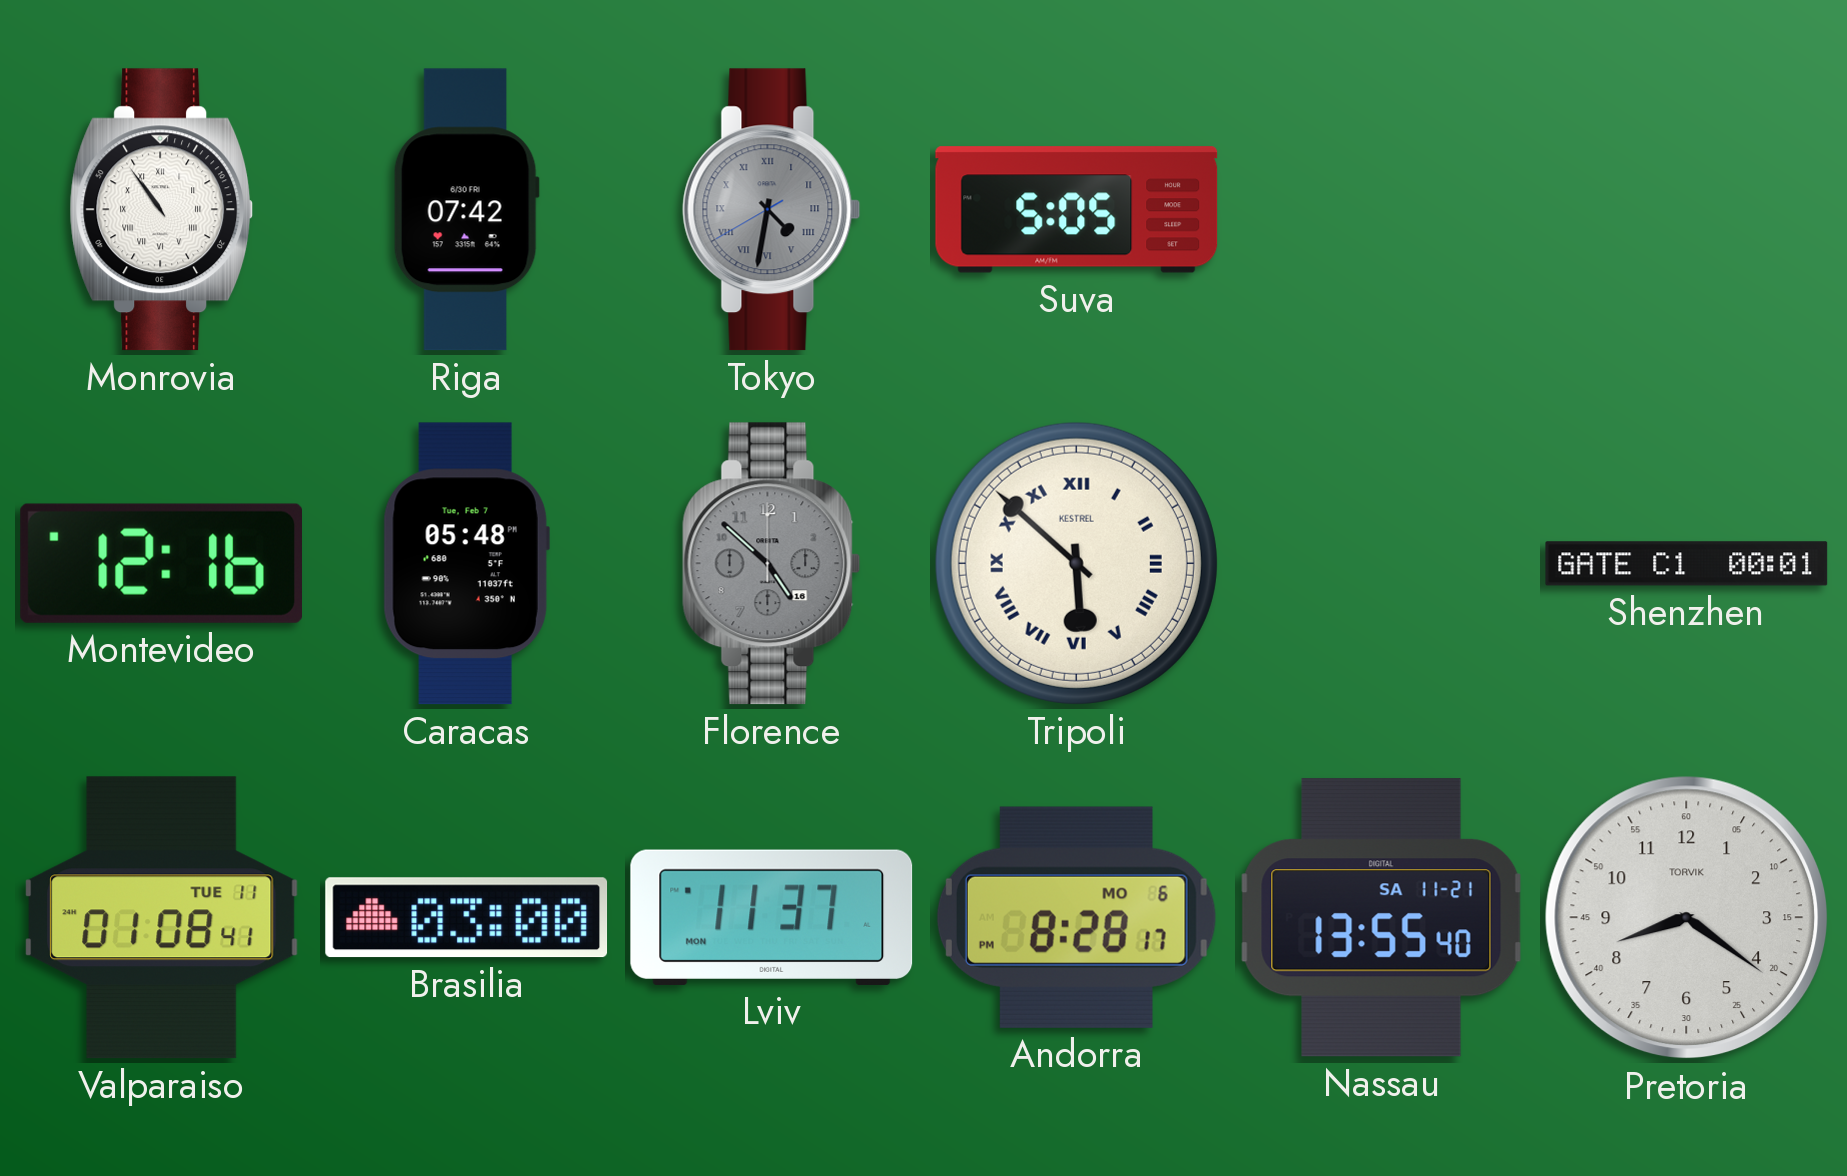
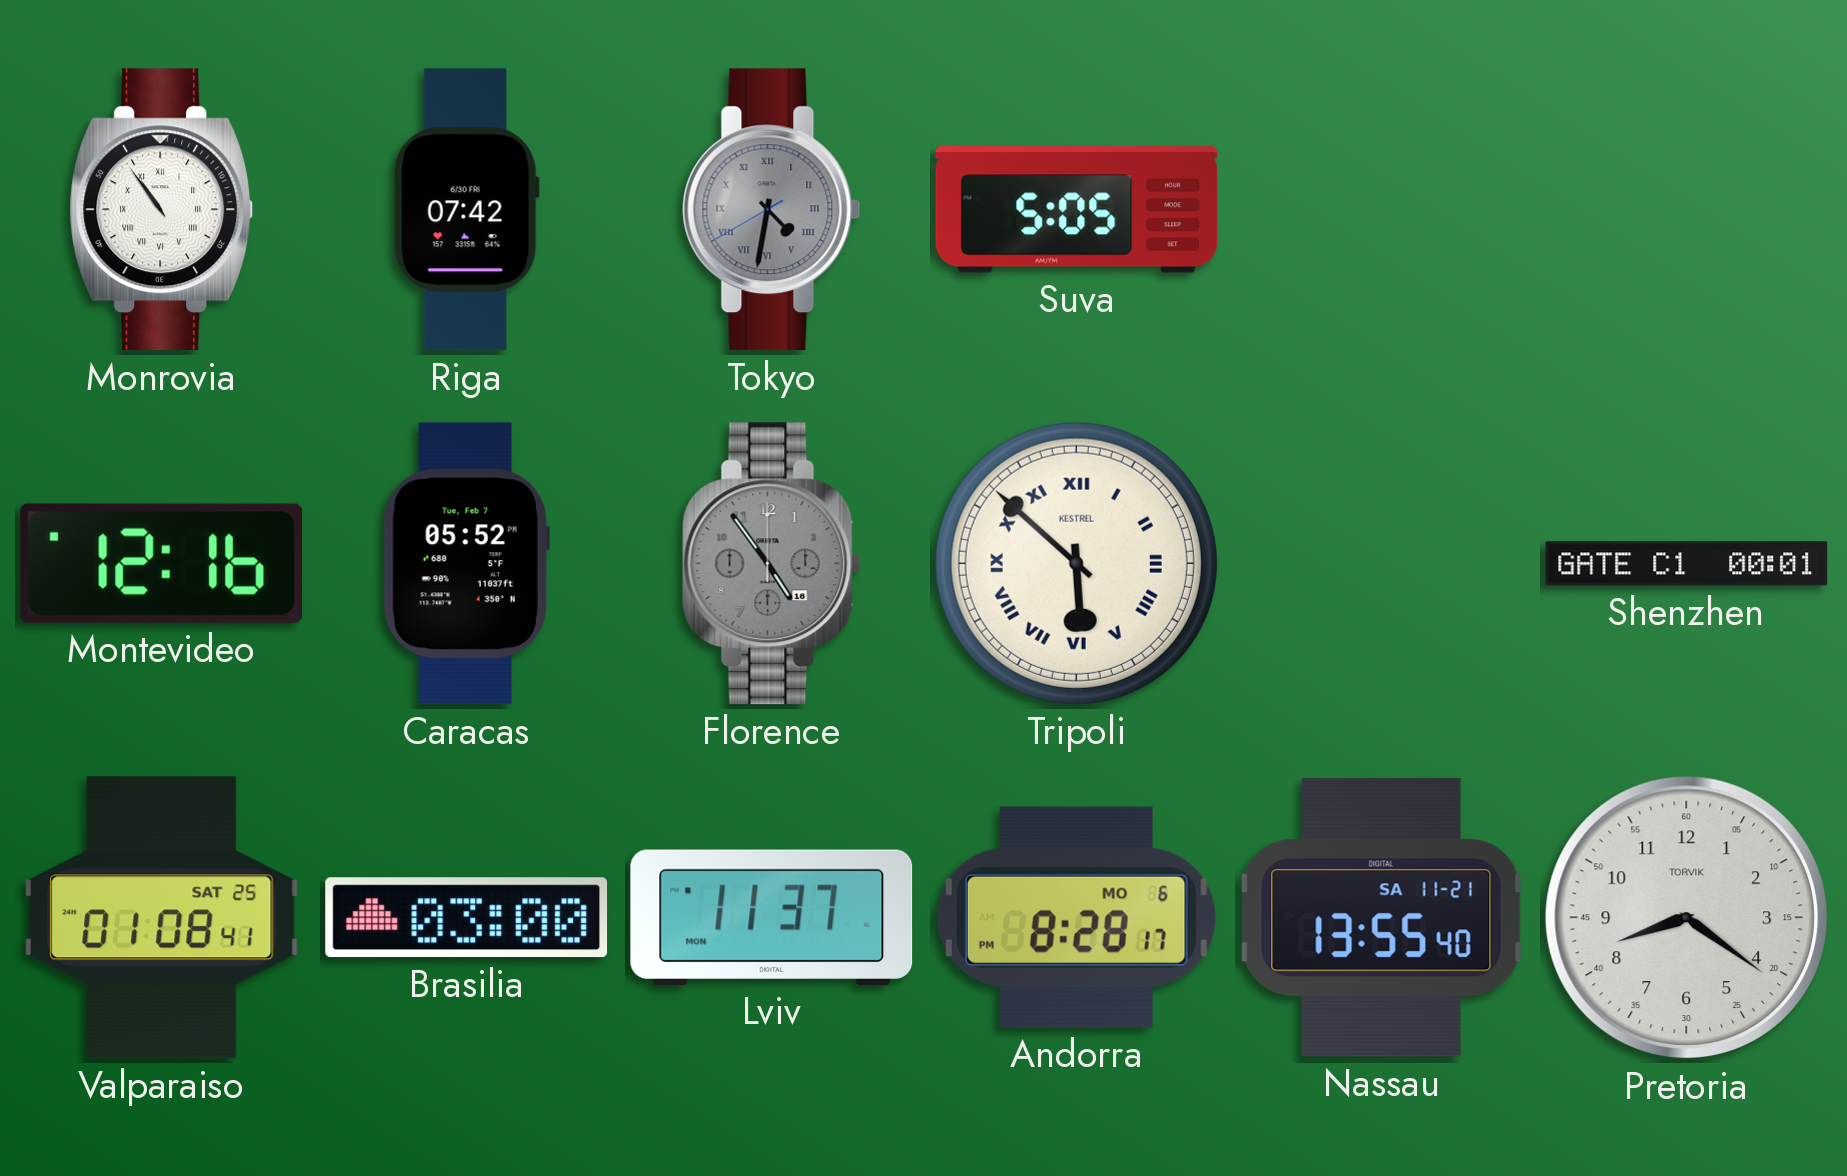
Caracas: 05:48 -> 05:52
Florence: 4:52 -> 4:54
Valparaiso date: TUE 11 -> SAT 25
